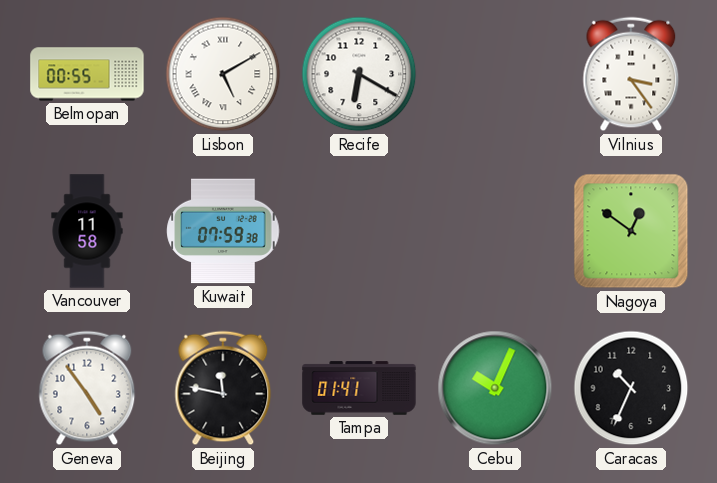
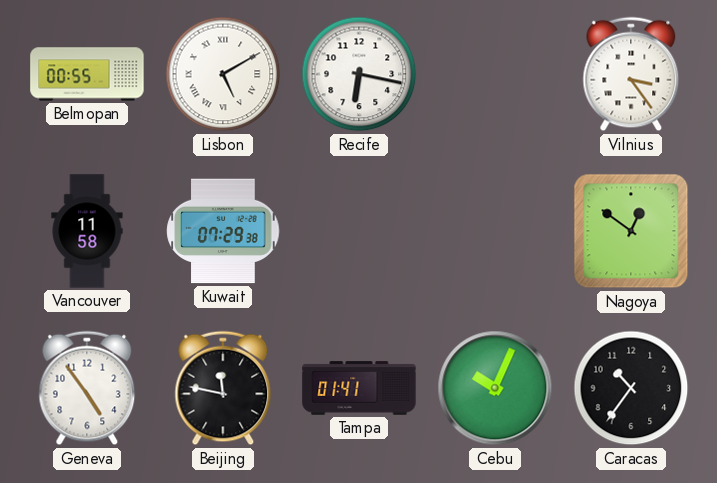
Recife: 6:20 -> 6:17
Kuwait: 07:59 -> 07:29
Caracas: 10:34 -> 10:36
